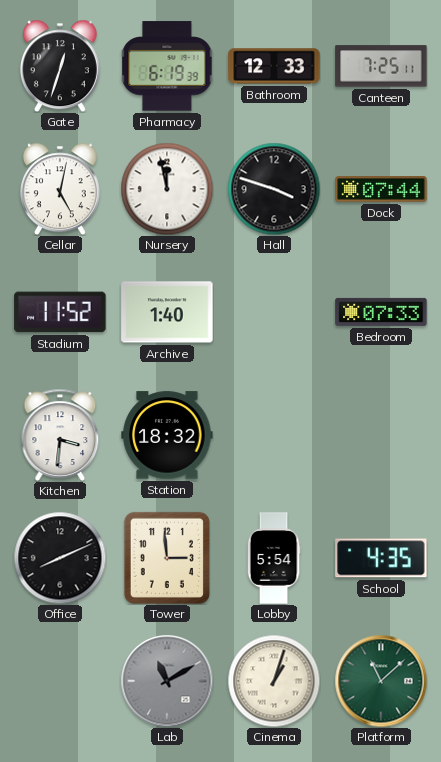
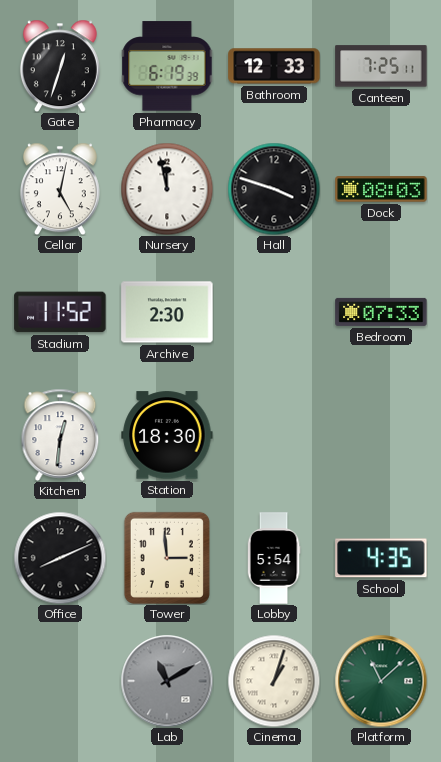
Dock: 07:44 -> 08:03
Archive: 1:40 -> 2:30
Kitchen: 3:31 -> 12:31
Station: 18:32 -> 18:30
